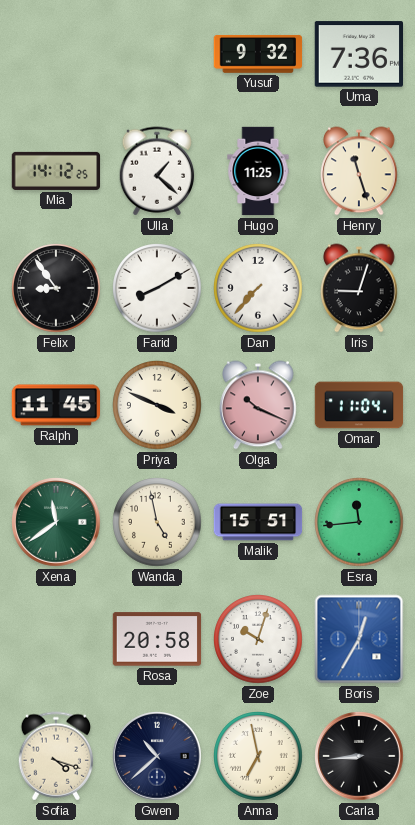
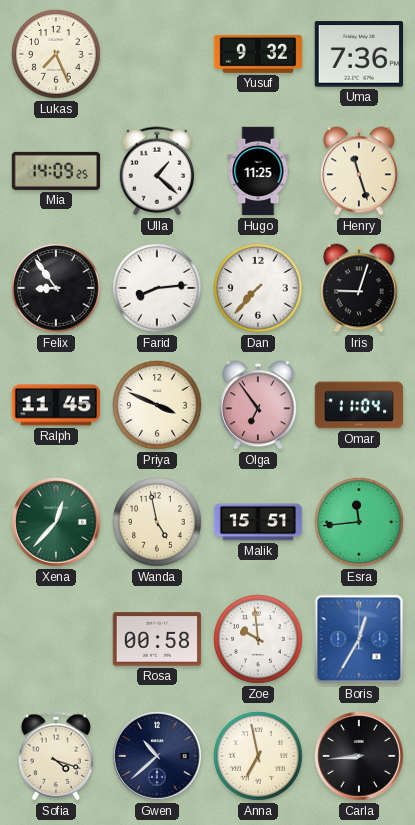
Lukas: none -> 7:26
Mia: 14:12 -> 14:09
Farid: 8:10 -> 8:14
Olga: 10:19 -> 6:54
Xena: 11:39 -> 12:37
Rosa: 20:58 -> 00:58
Zoe: 10:03 -> 9:59
